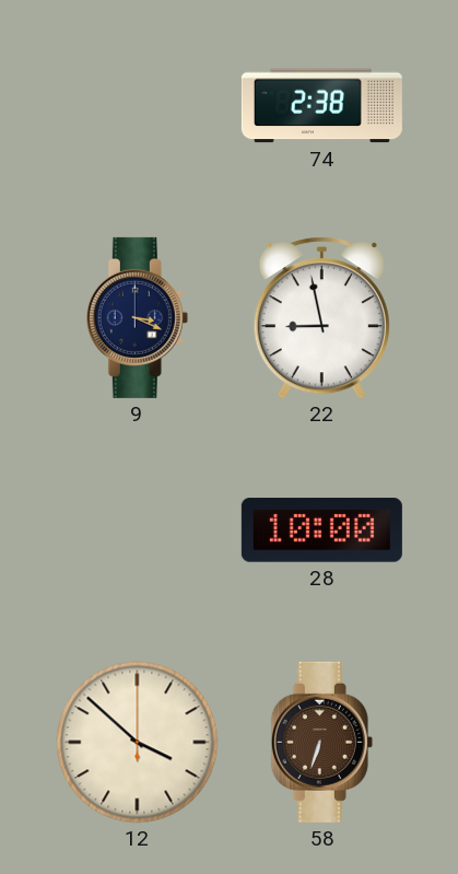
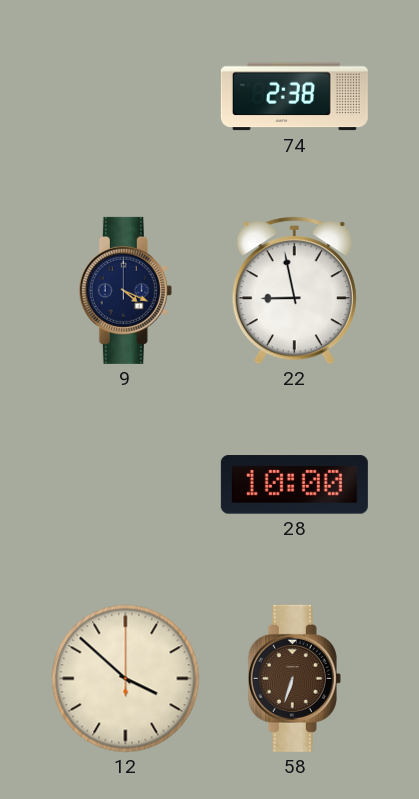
9: 3:19 -> 4:19
